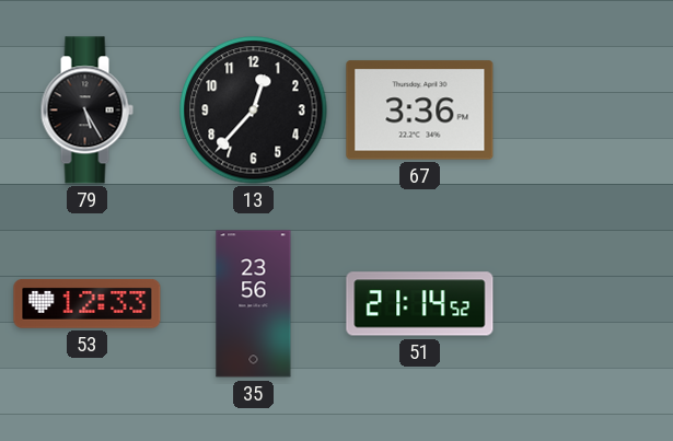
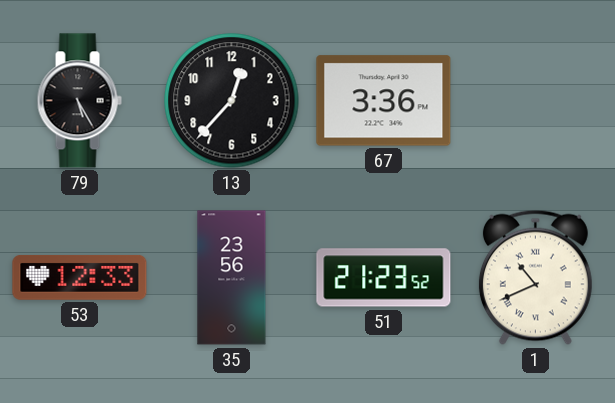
51: 21:14 -> 21:23
1: none -> 10:41
